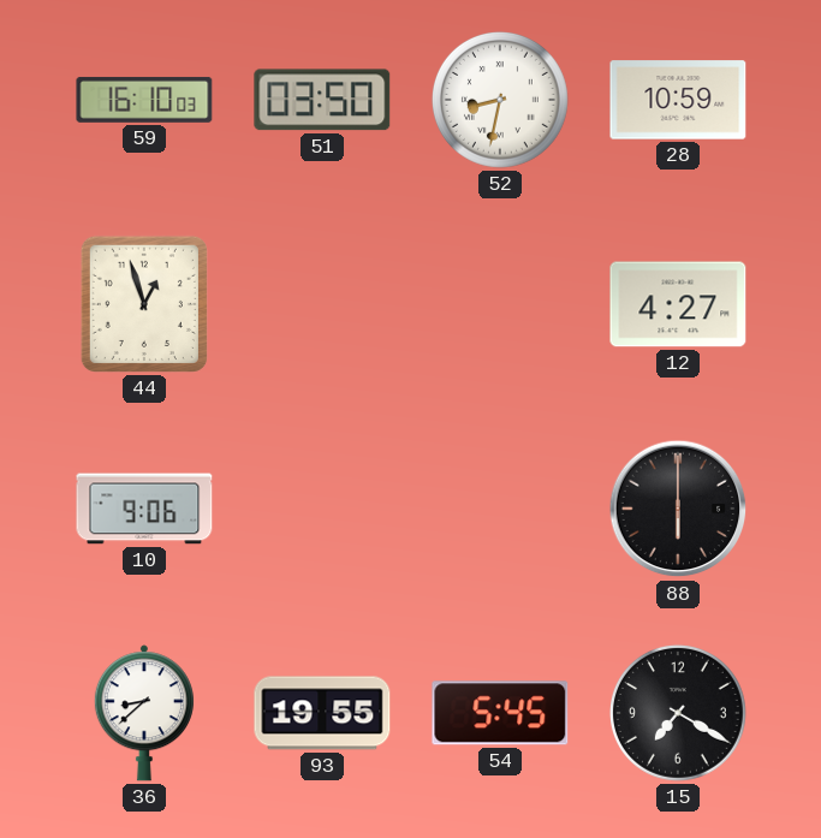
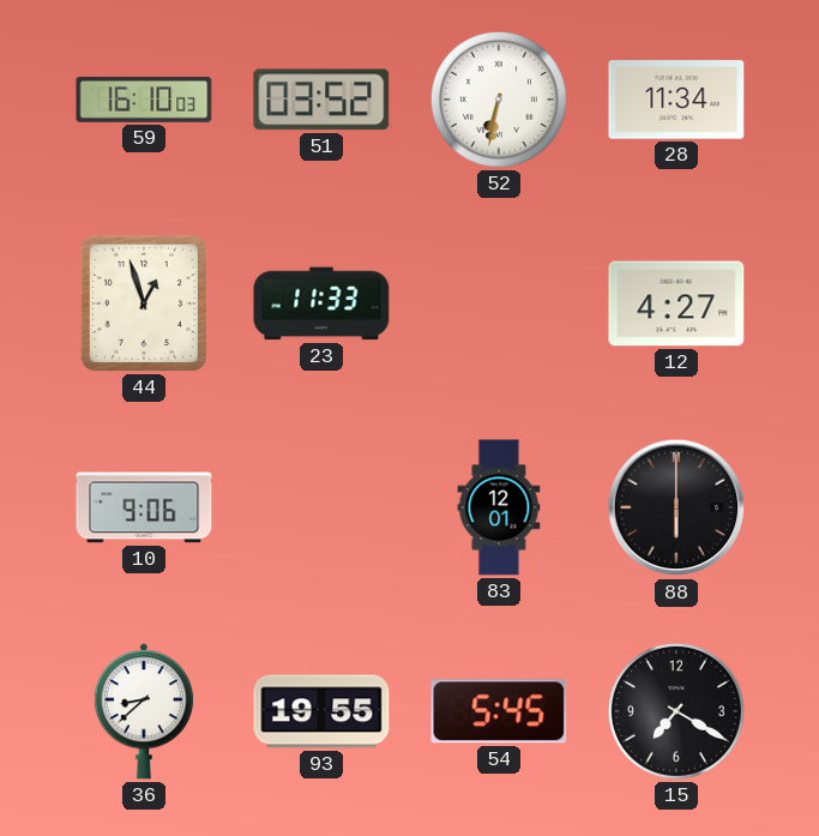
51: 03:50 -> 03:52
52: 8:32 -> 6:32
28: 10:59 -> 11:34
23: none -> 11:33
83: none -> 12:01
